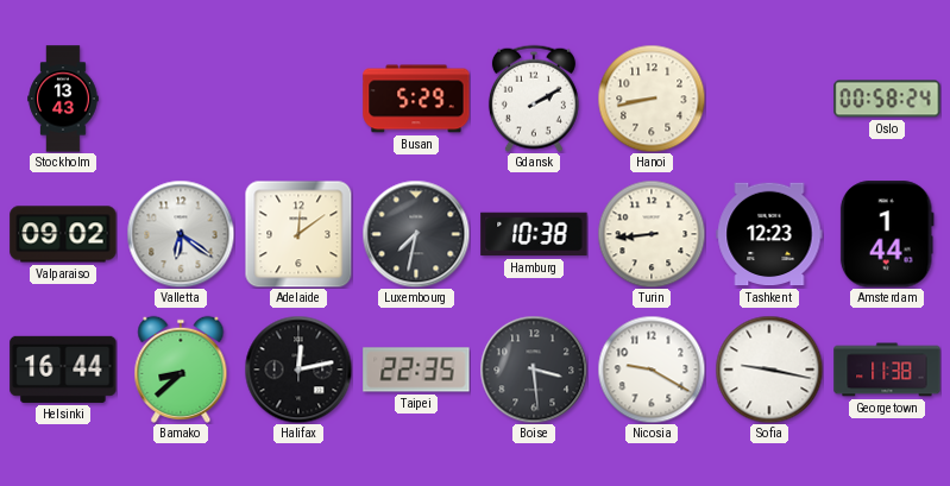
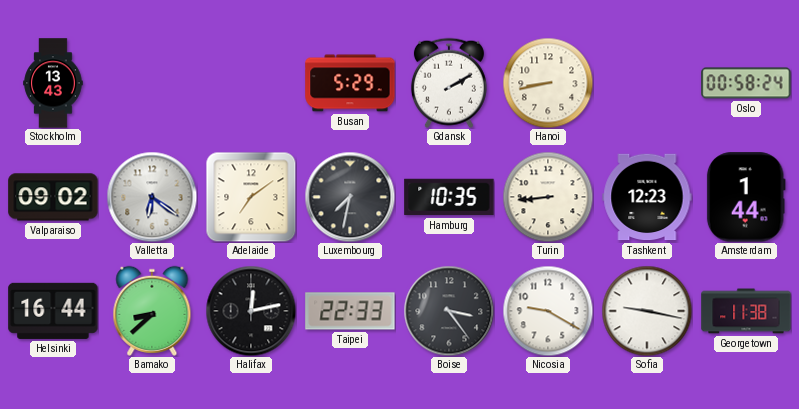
Adelaide: 12:09 -> 7:09
Hamburg: 10:38 -> 10:35
Taipei: 22:35 -> 22:33
Boise: 3:29 -> 3:24
